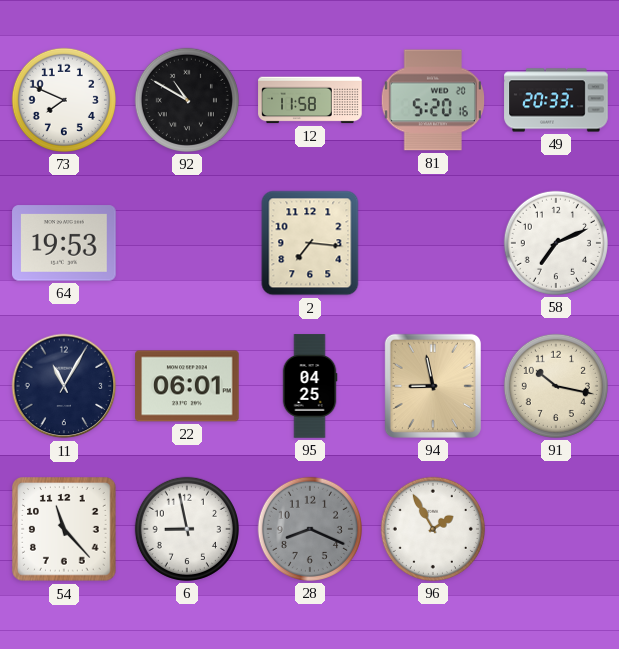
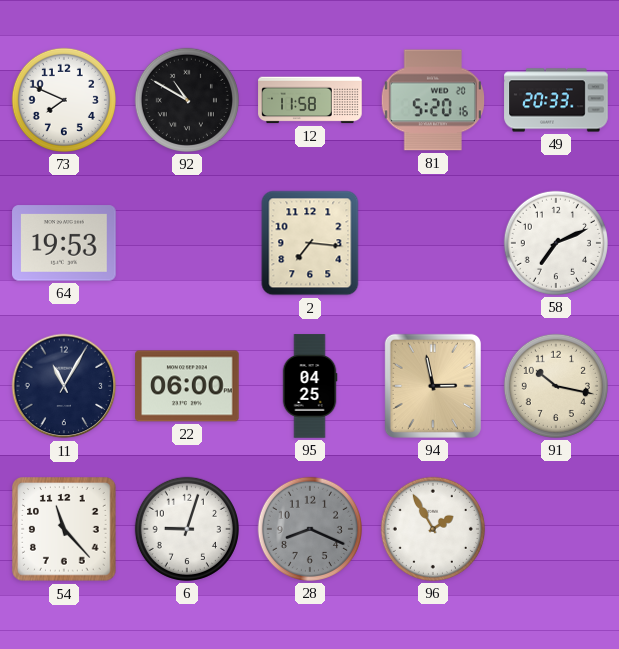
22: 06:01 -> 06:00
94: 8:58 -> 2:58
6: 8:58 -> 9:03
